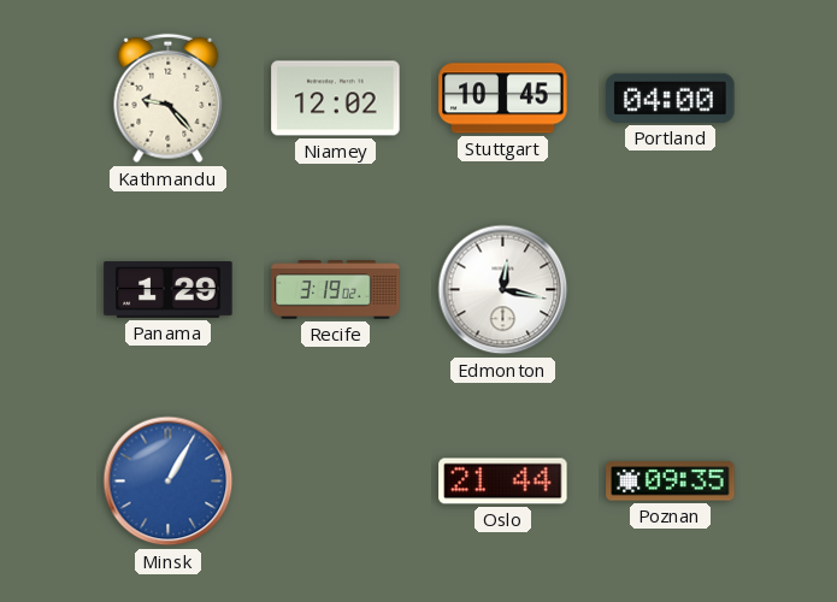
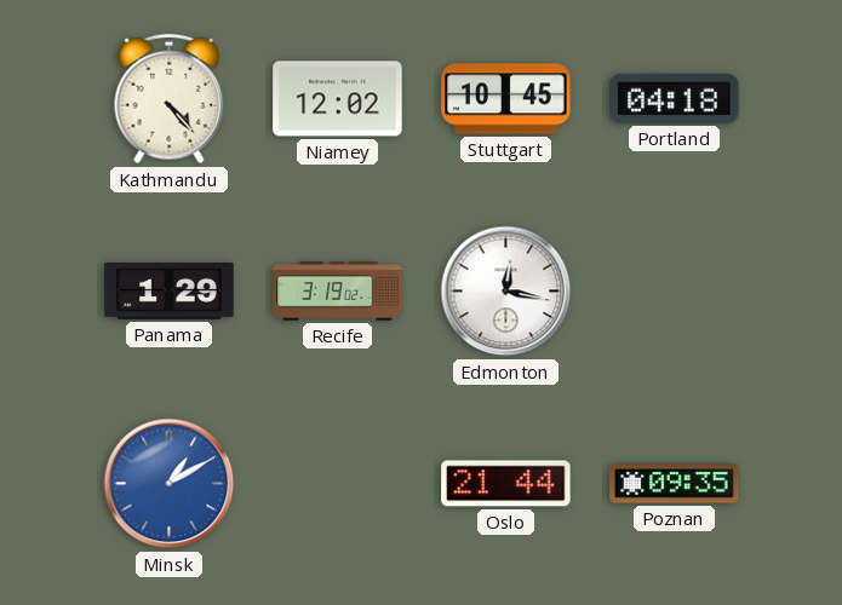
Kathmandu: 9:23 -> 4:23
Portland: 04:00 -> 04:18
Minsk: 1:05 -> 1:10
